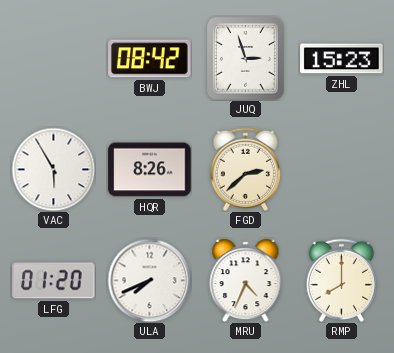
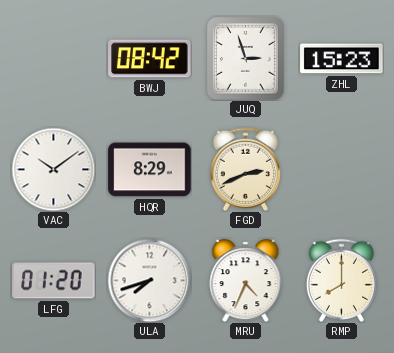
VAC: 5:55 -> 10:09
HQR: 8:26 -> 8:29
FGD: 2:38 -> 2:41
ULA: 7:41 -> 7:42
